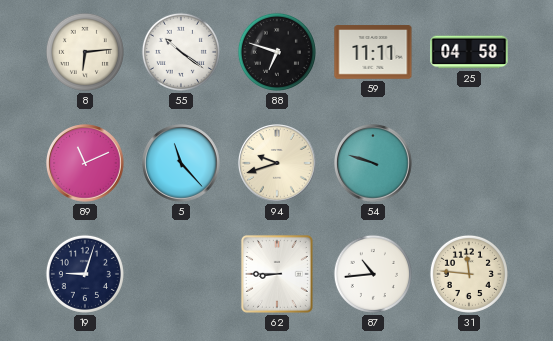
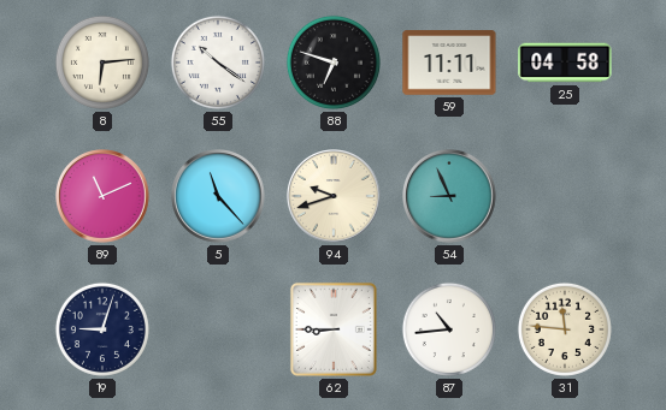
54: 9:48 -> 8:56
